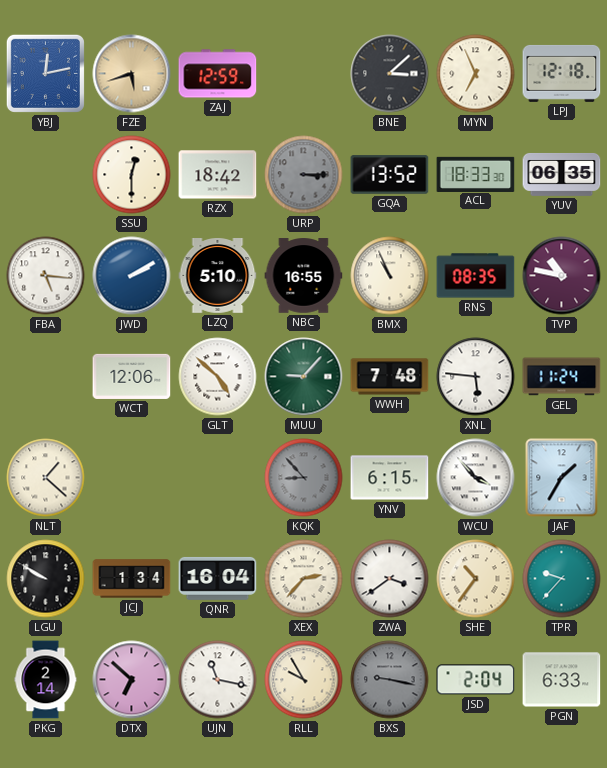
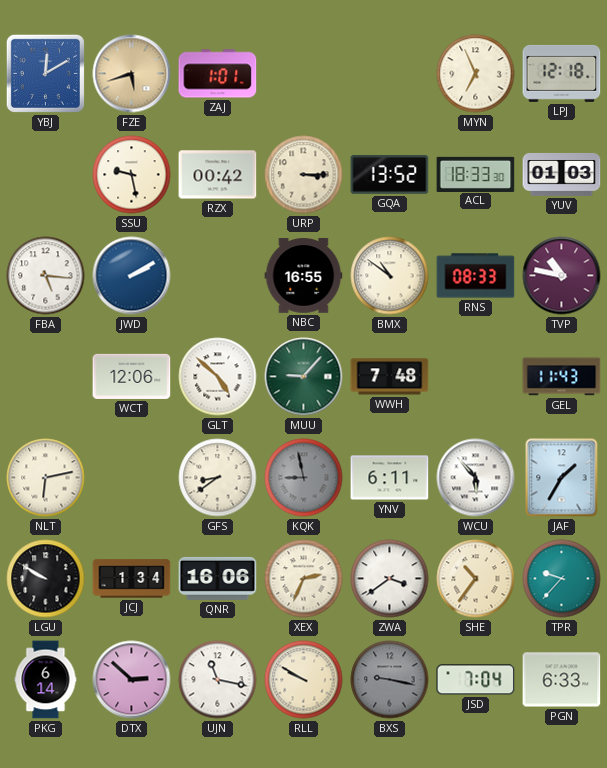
YBJ: 12:13 -> 12:10
ZAJ: 12:59 -> 1:01
BNE: 3:08 -> none
SSU: 12:30 -> 9:28
RZX: 18:42 -> 00:42
URP dial: grey -> cream
YUV: 06:35 -> 01:03
LZQ: 5:10 -> none
BMX: 10:56 -> 10:51
RNS: 08:35 -> 08:33
XNL: 5:46 -> none
GEL: 11:24 -> 11:43
NLT: 1:22 -> 6:13
GFS: none -> 8:39
KQK: 8:53 -> 8:58
YNV: 6:15 -> 6:11
WCU: 3:53 -> 5:53
QNR: 16:04 -> 16:06
XEX: 2:37 -> 2:34
PKG: 2:14 -> 6:14
DTX: 6:52 -> 2:52
RLL: 9:55 -> 9:50
JSD: 2:04 -> 7:04
